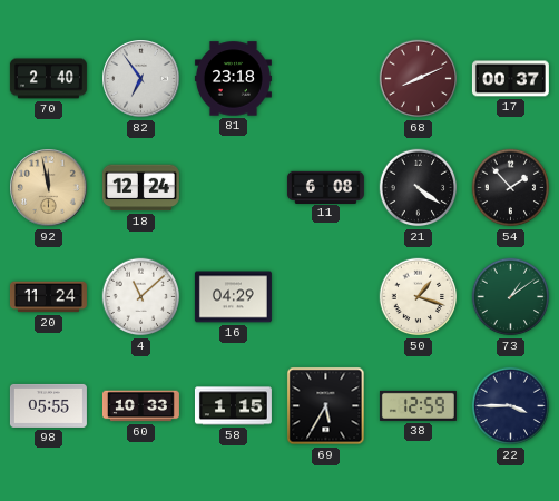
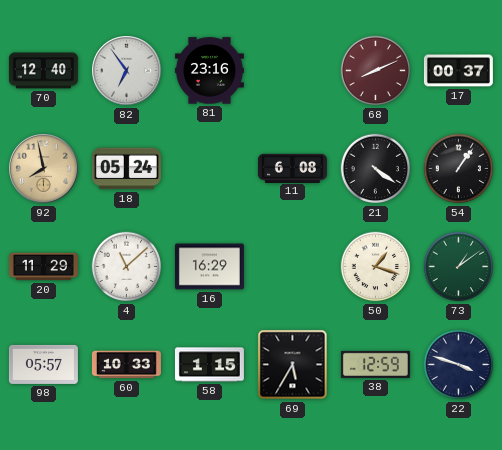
70: 2:40 -> 12:40
81: 23:18 -> 23:16
92: 11:58 -> 7:58
18: 12:24 -> 05:24
54: 1:53 -> 1:06
20: 11:24 -> 11:29
16: 04:29 -> 16:29
98: 05:55 -> 05:57
22: 3:45 -> 3:48
